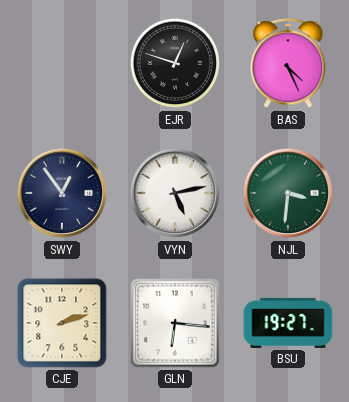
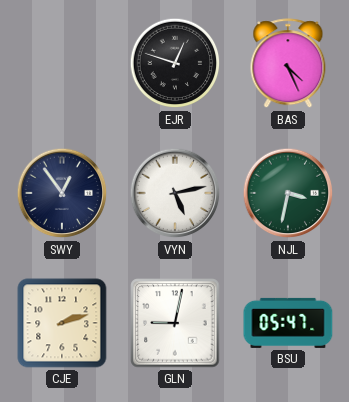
NJL: 3:31 -> 3:32
GLN: 6:16 -> 9:02
BSU: 19:27 -> 05:47
